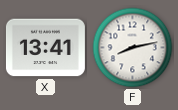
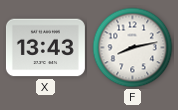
X: 13:41 -> 13:43
